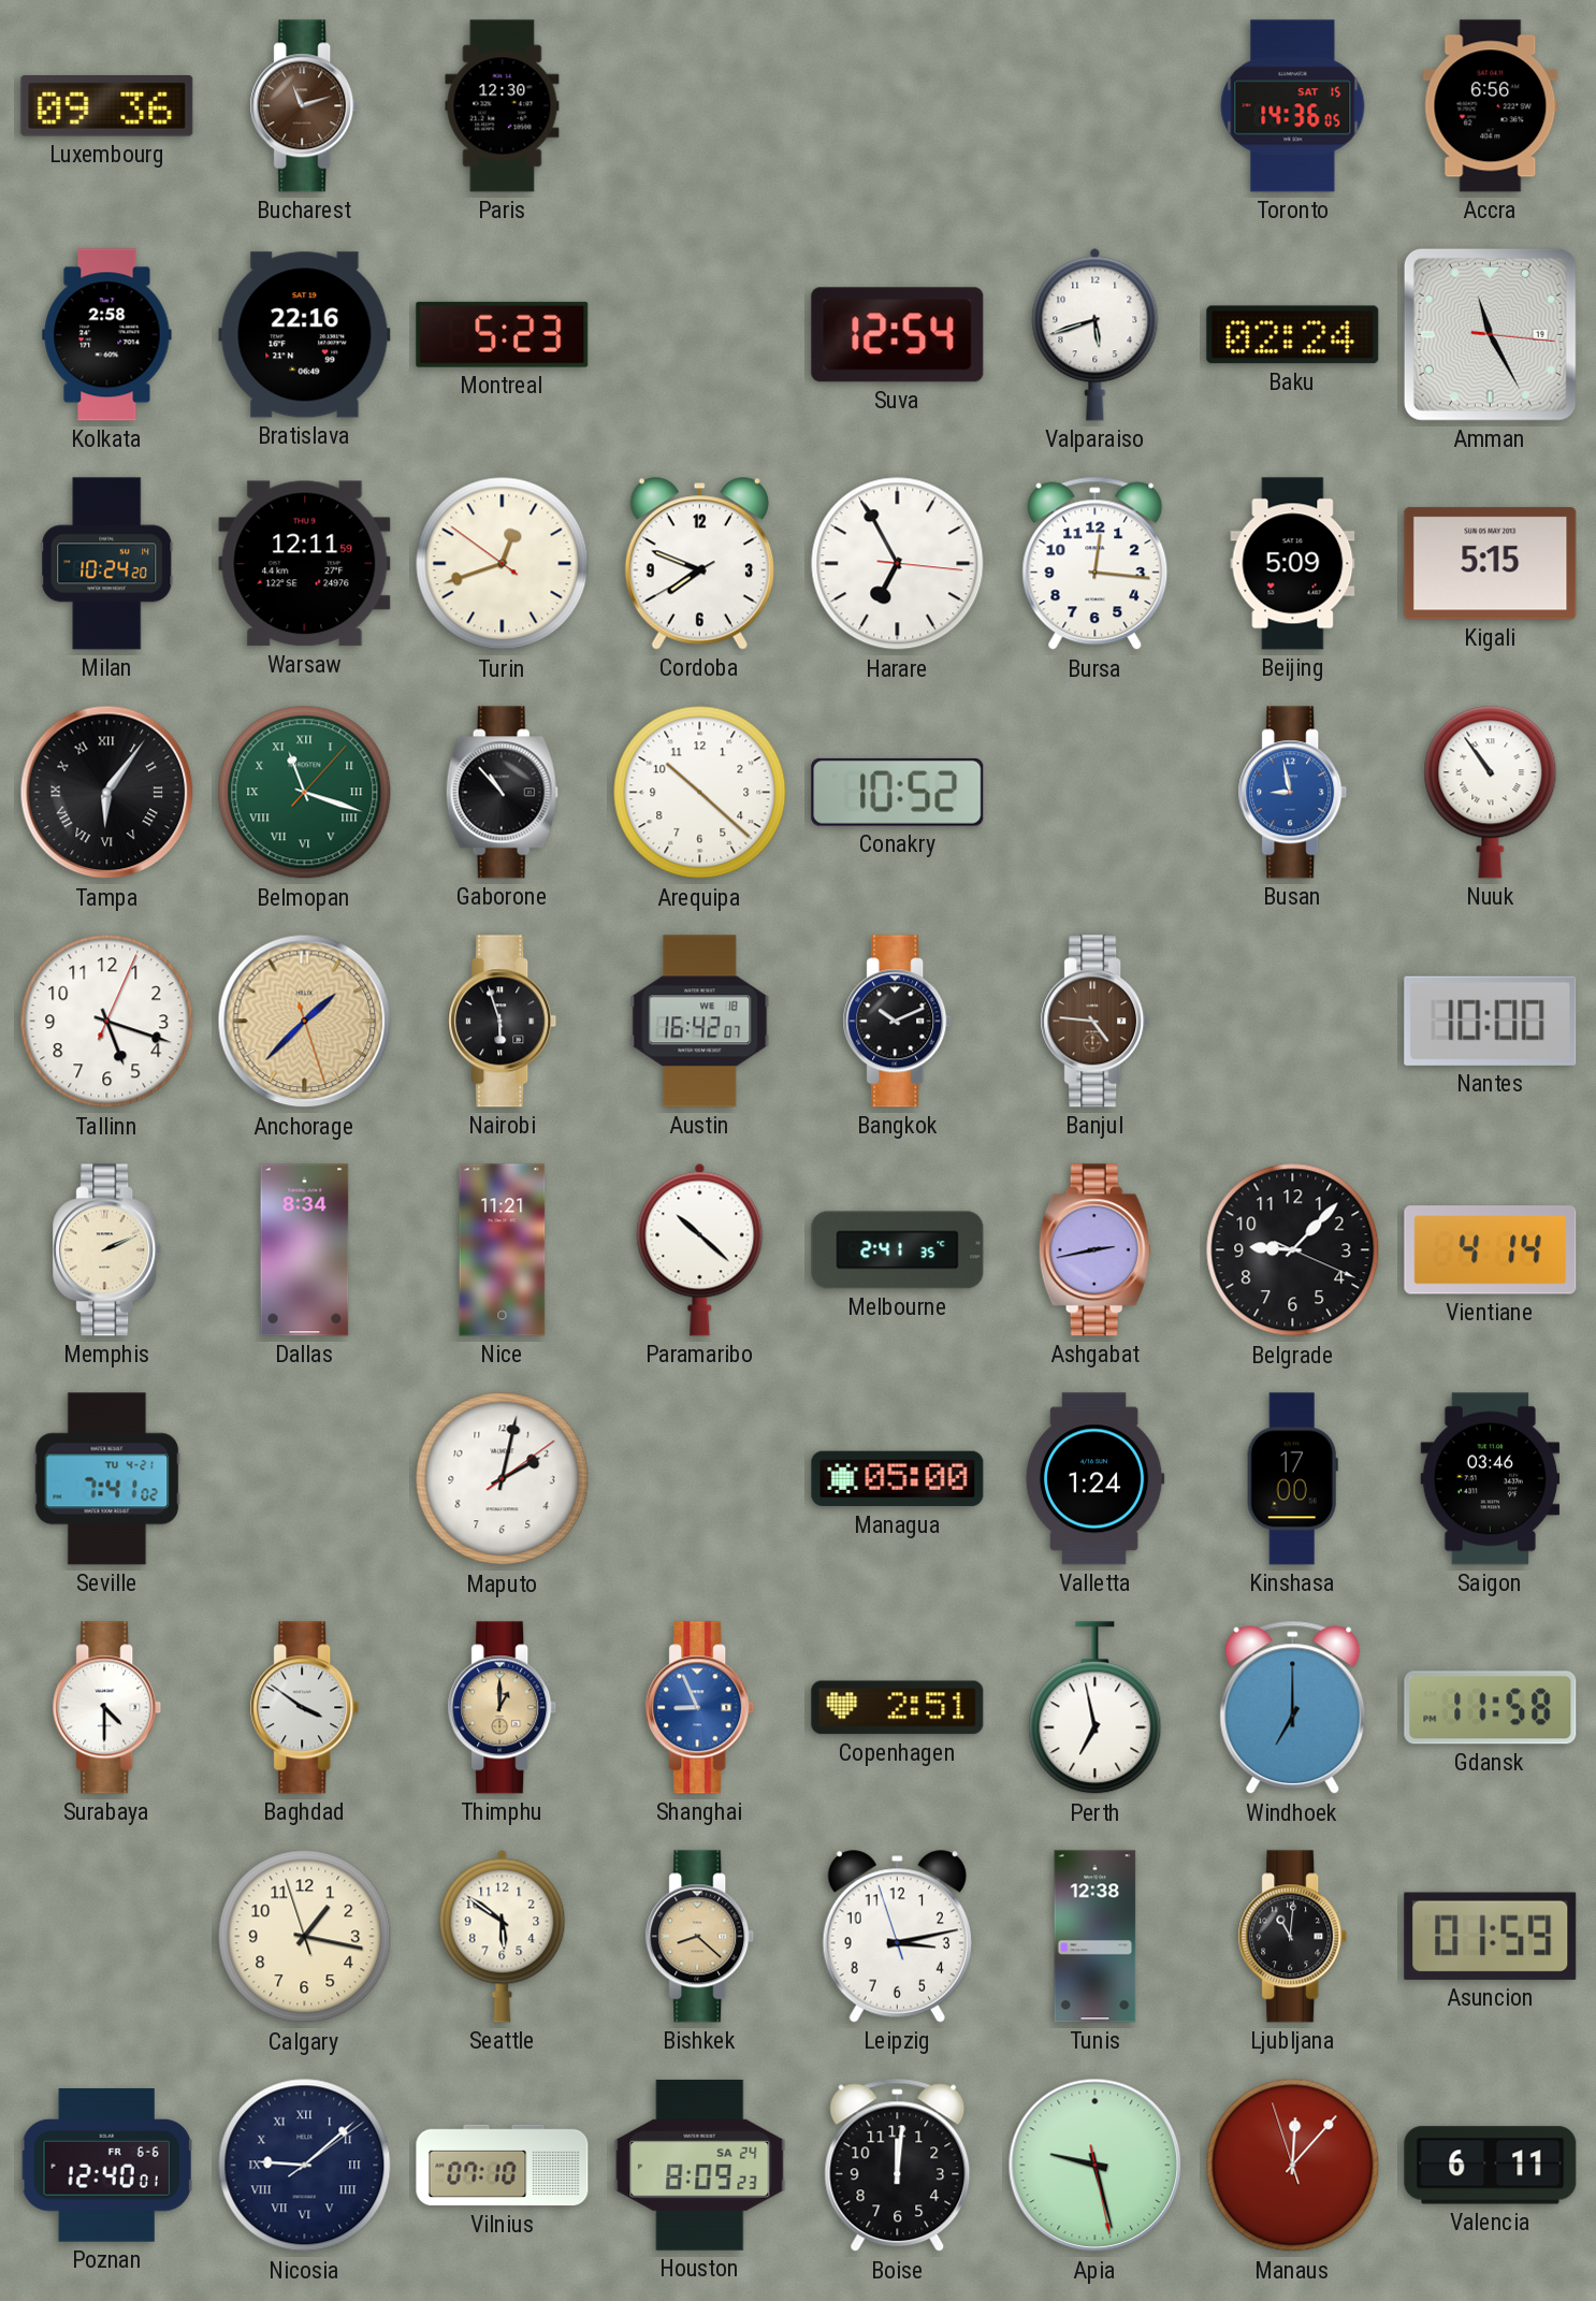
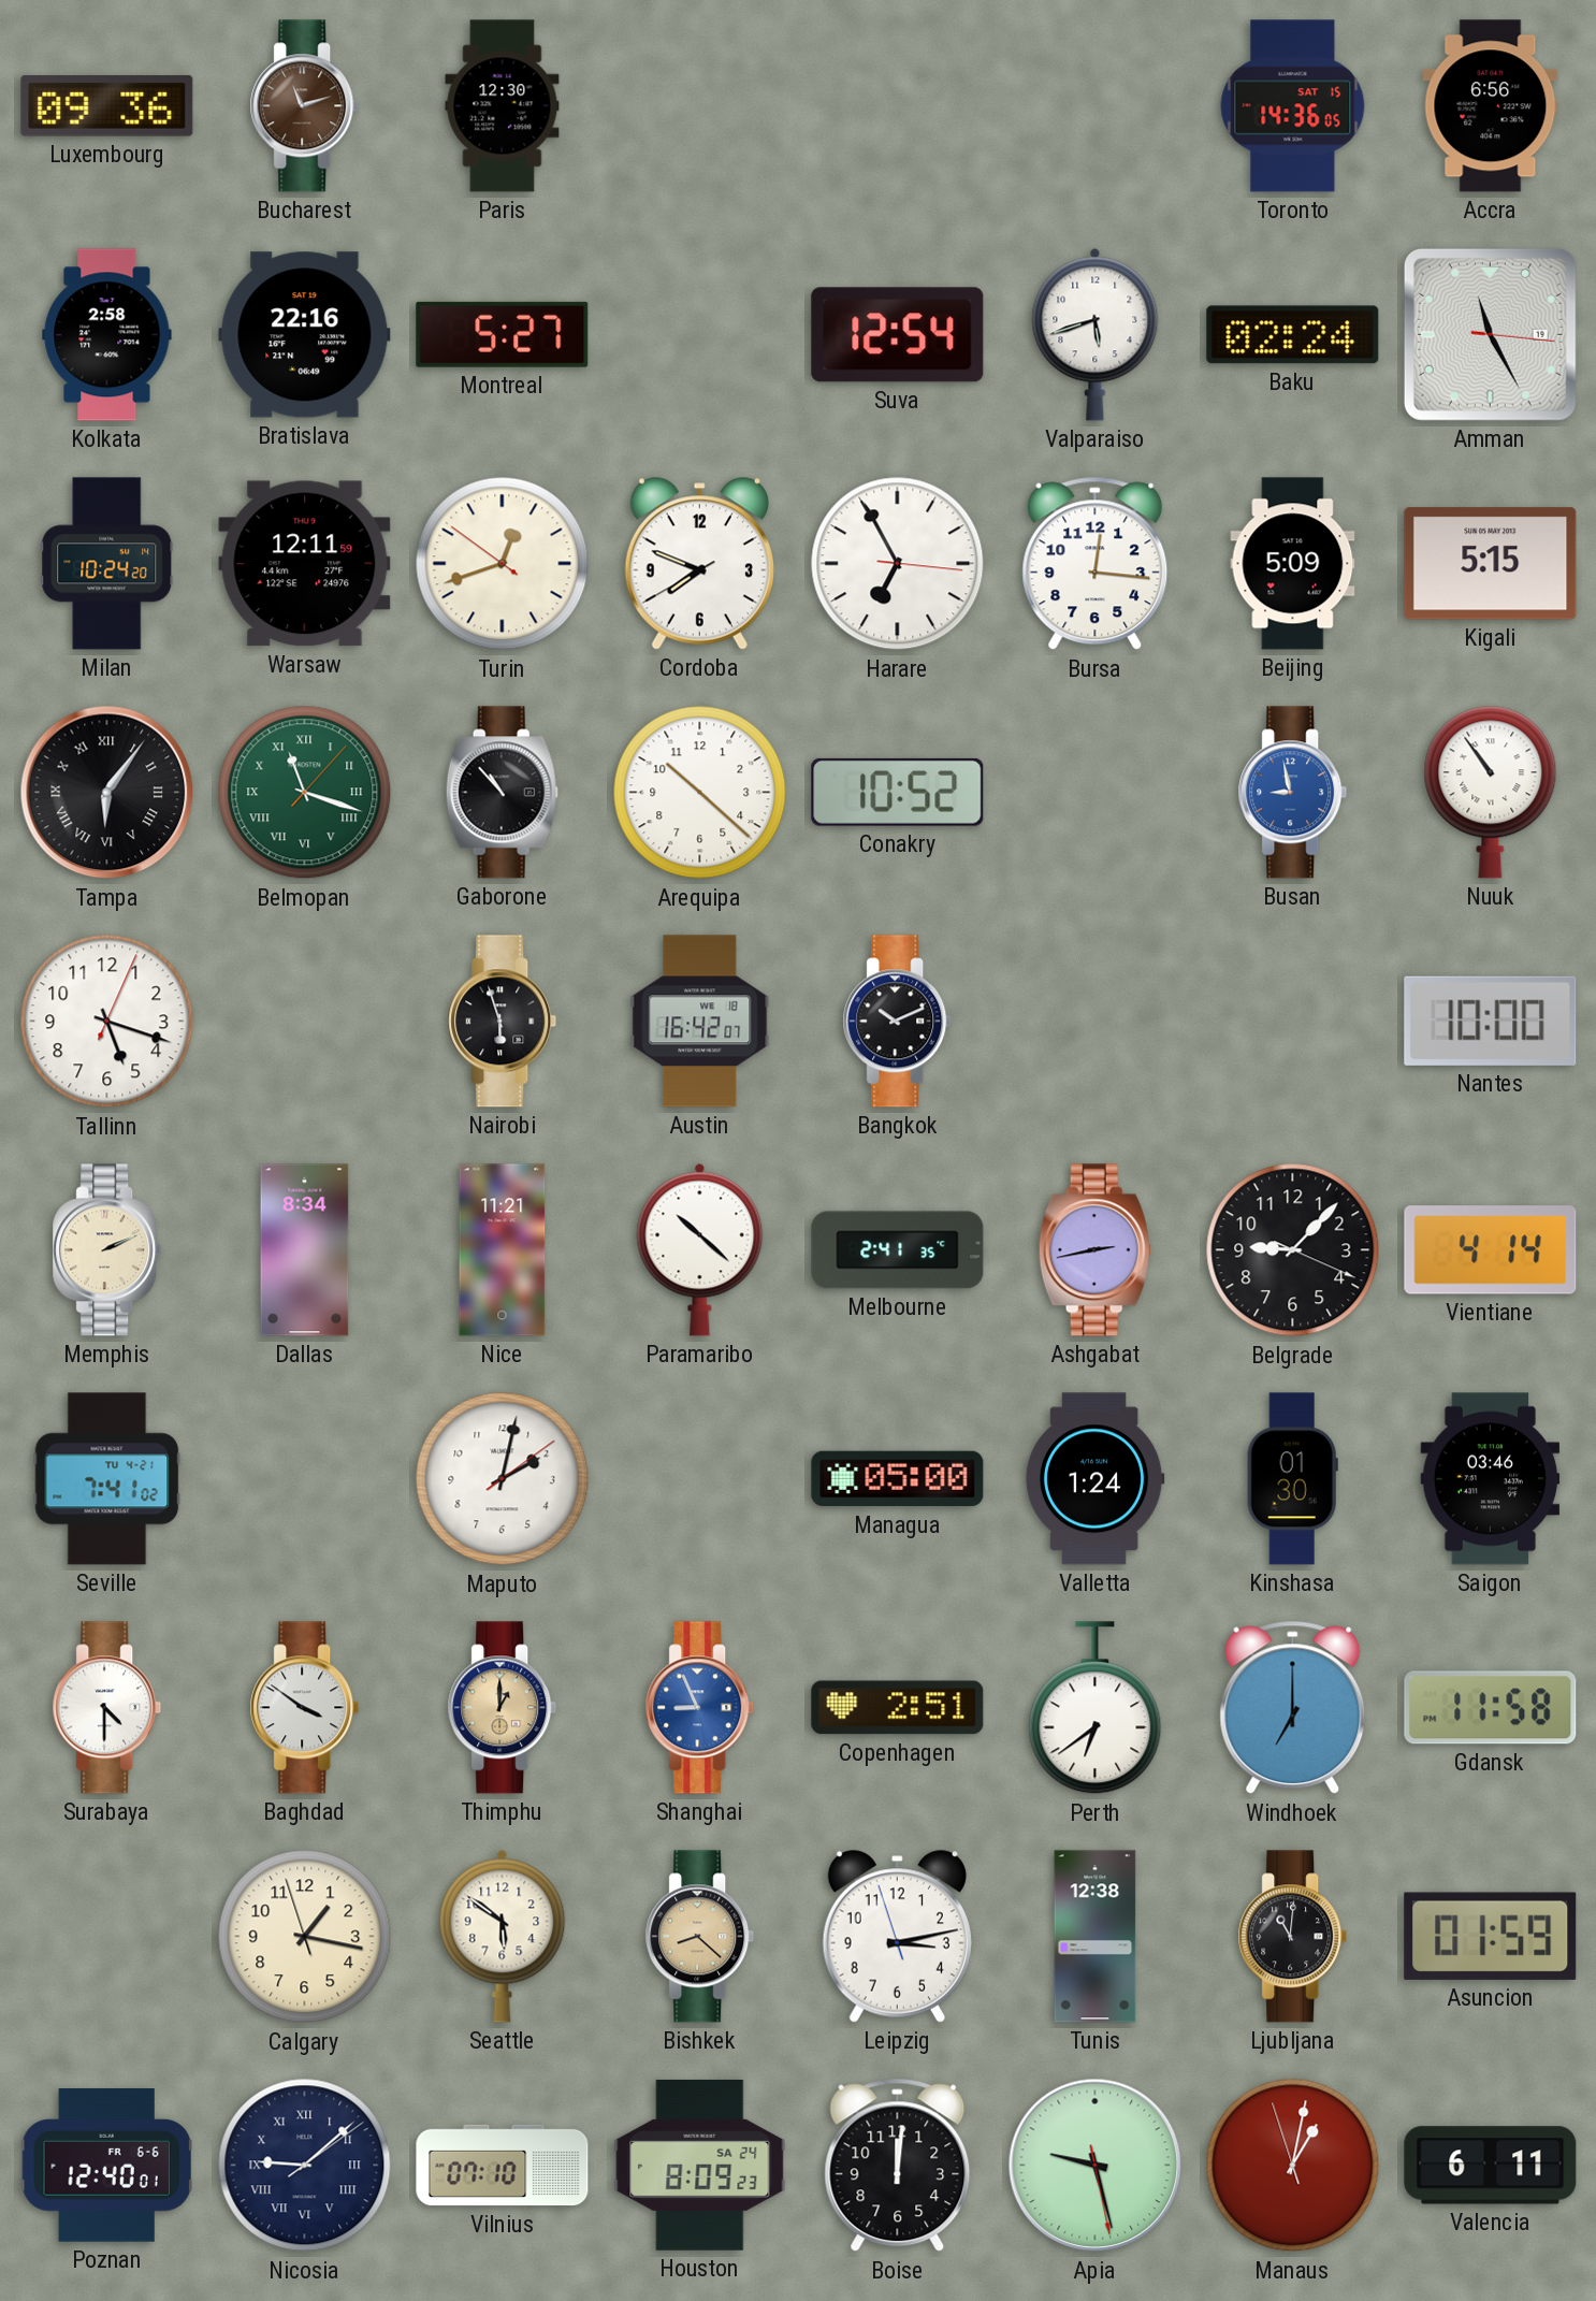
Montreal: 5:23 -> 5:27
Anchorage: 1:37 -> none
Banjul: 4:46 -> none
Kinshasa: 17:00 -> 01:30
Perth: 6:58 -> 6:39
Manaus: 12:06 -> 1:01
